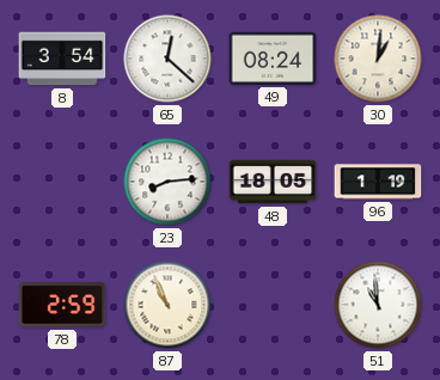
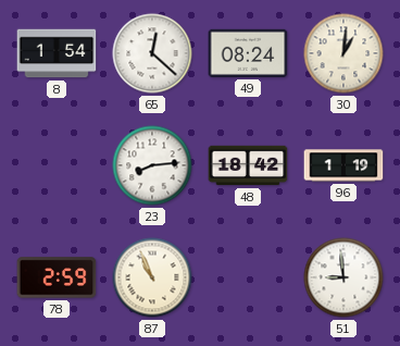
8: 3:54 -> 1:54
48: 18:05 -> 18:42
51: 10:59 -> 8:59
